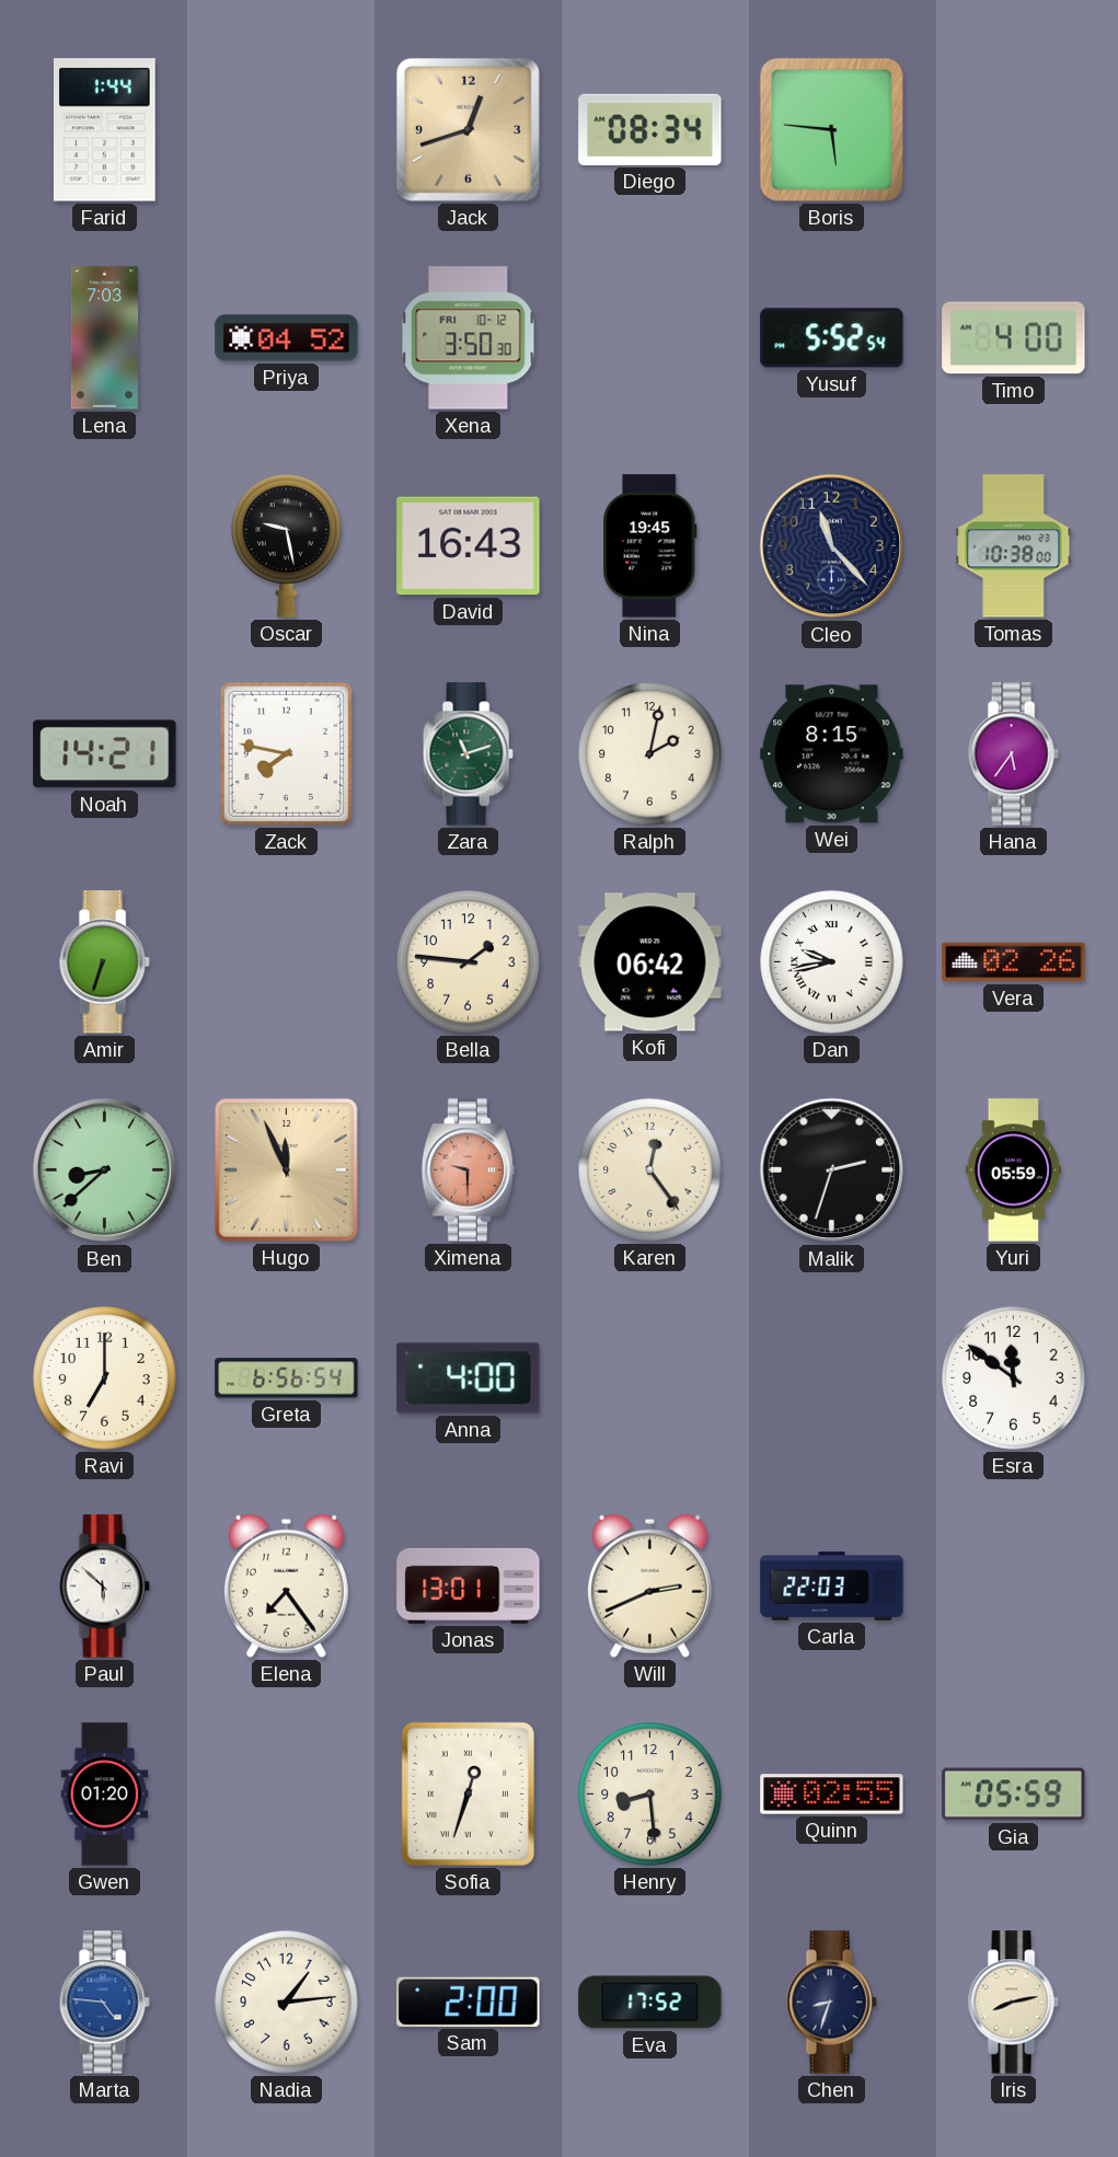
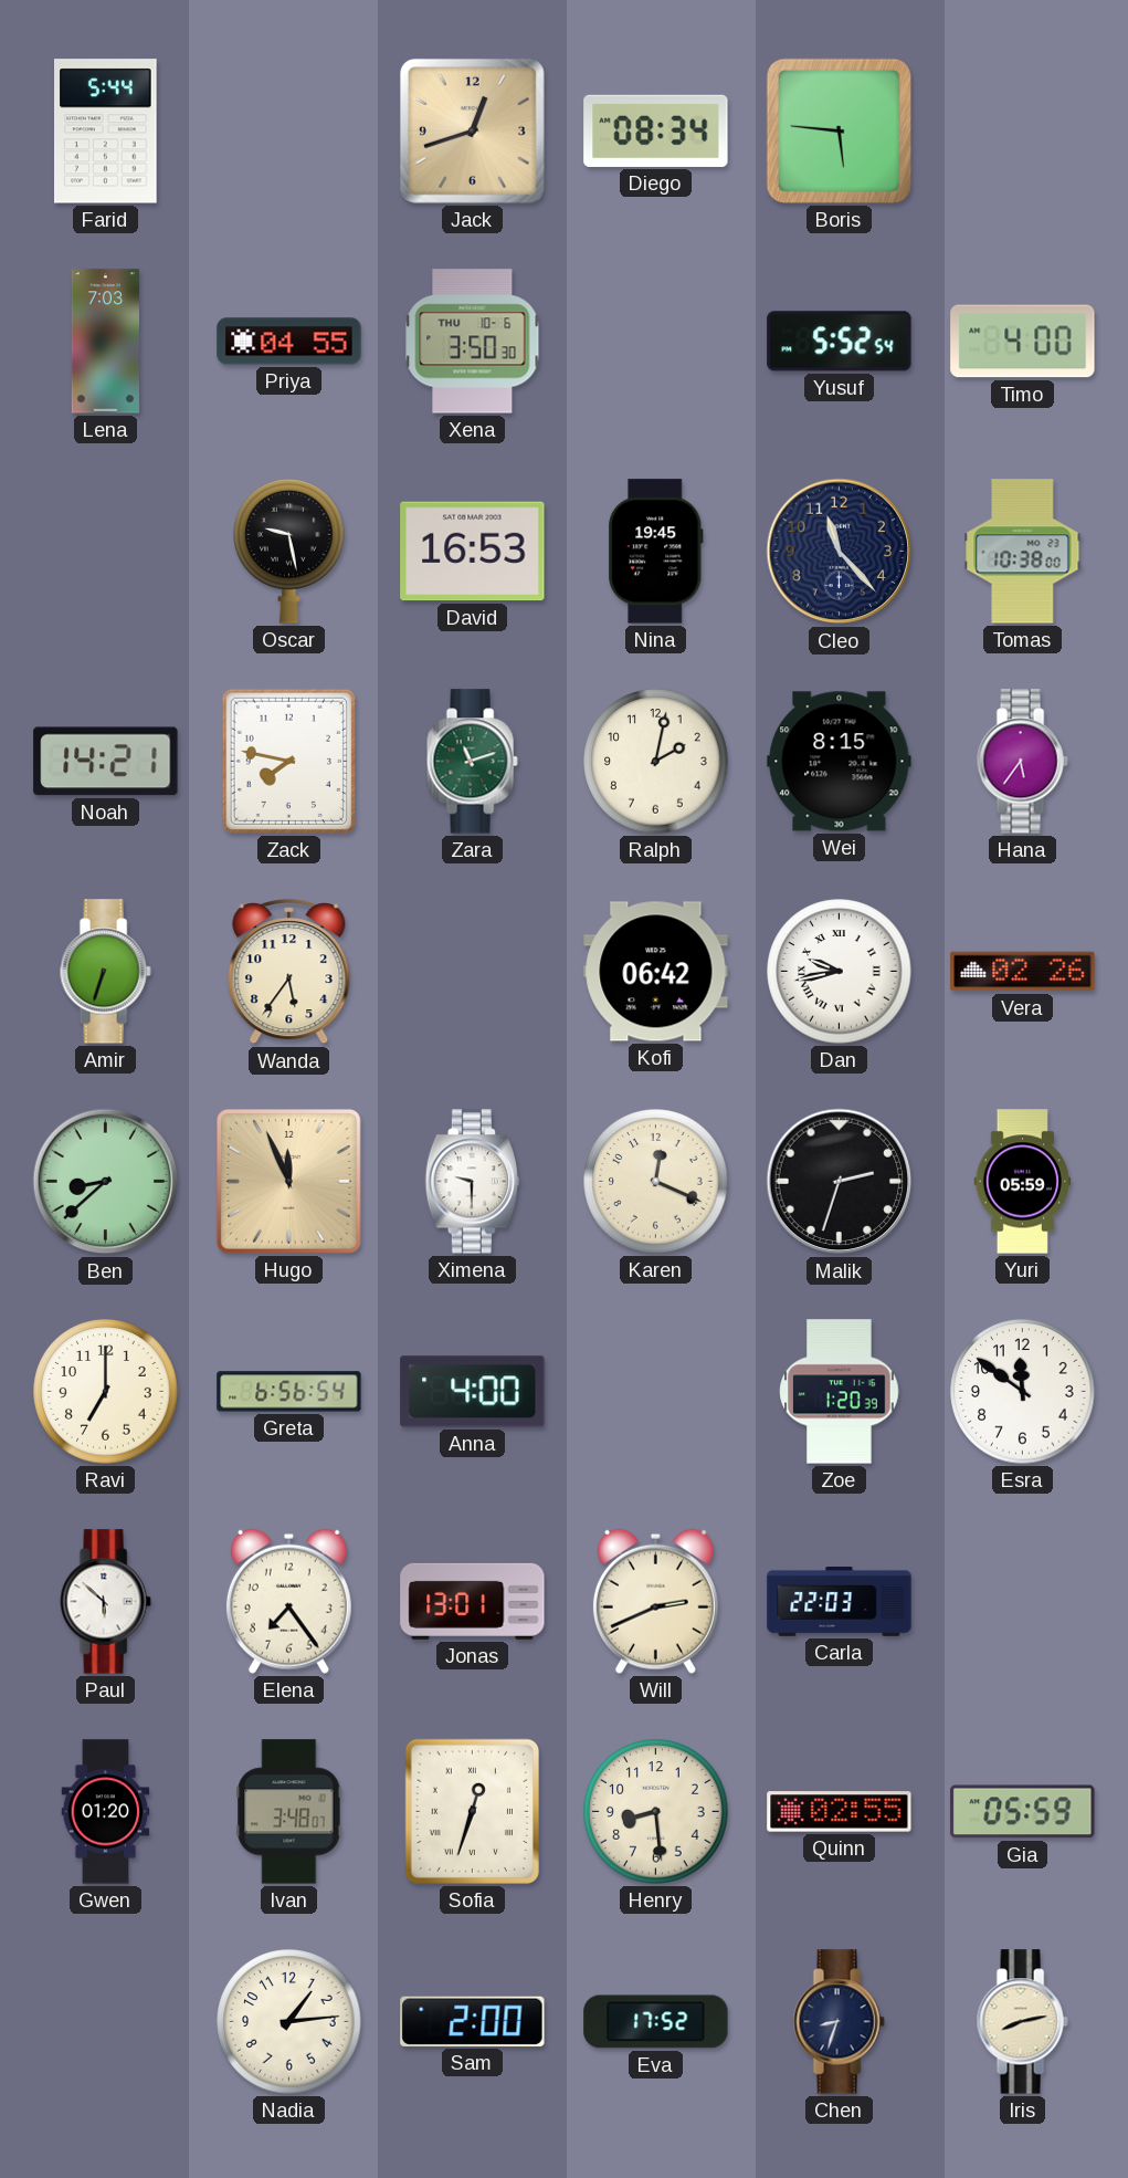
Farid: 1:44 -> 5:44
Priya: 04:52 -> 04:55
Xena date: FRI 10-12 -> THU 10-6
David: 16:43 -> 16:53
Wanda: none -> 5:36
Bella: 1:46 -> none
Ximena dial: salmon -> white
Karen: 12:24 -> 12:19
Zoe: none -> 1:20
Ivan: none -> 3:48
Marta: 4:46 -> none
